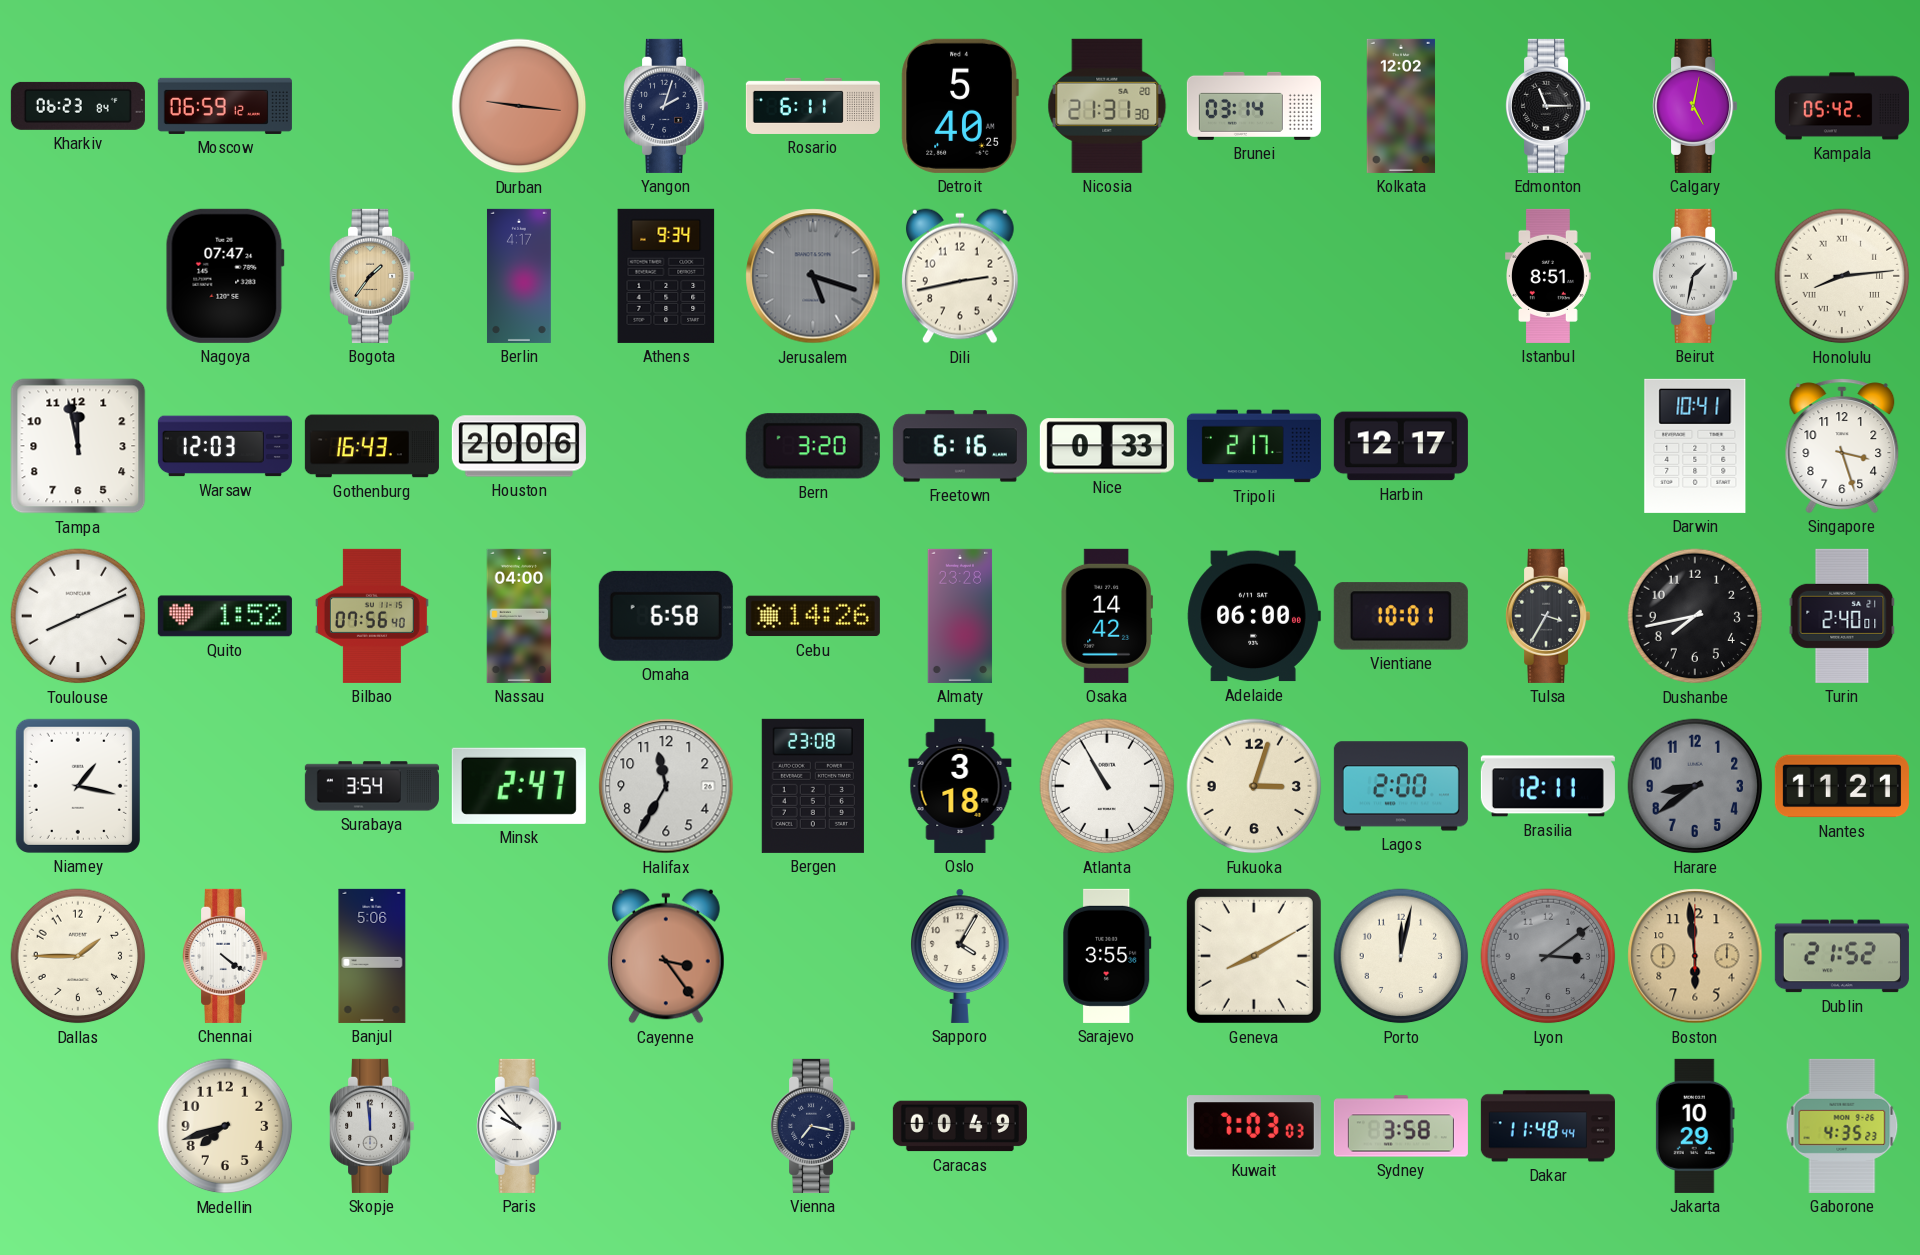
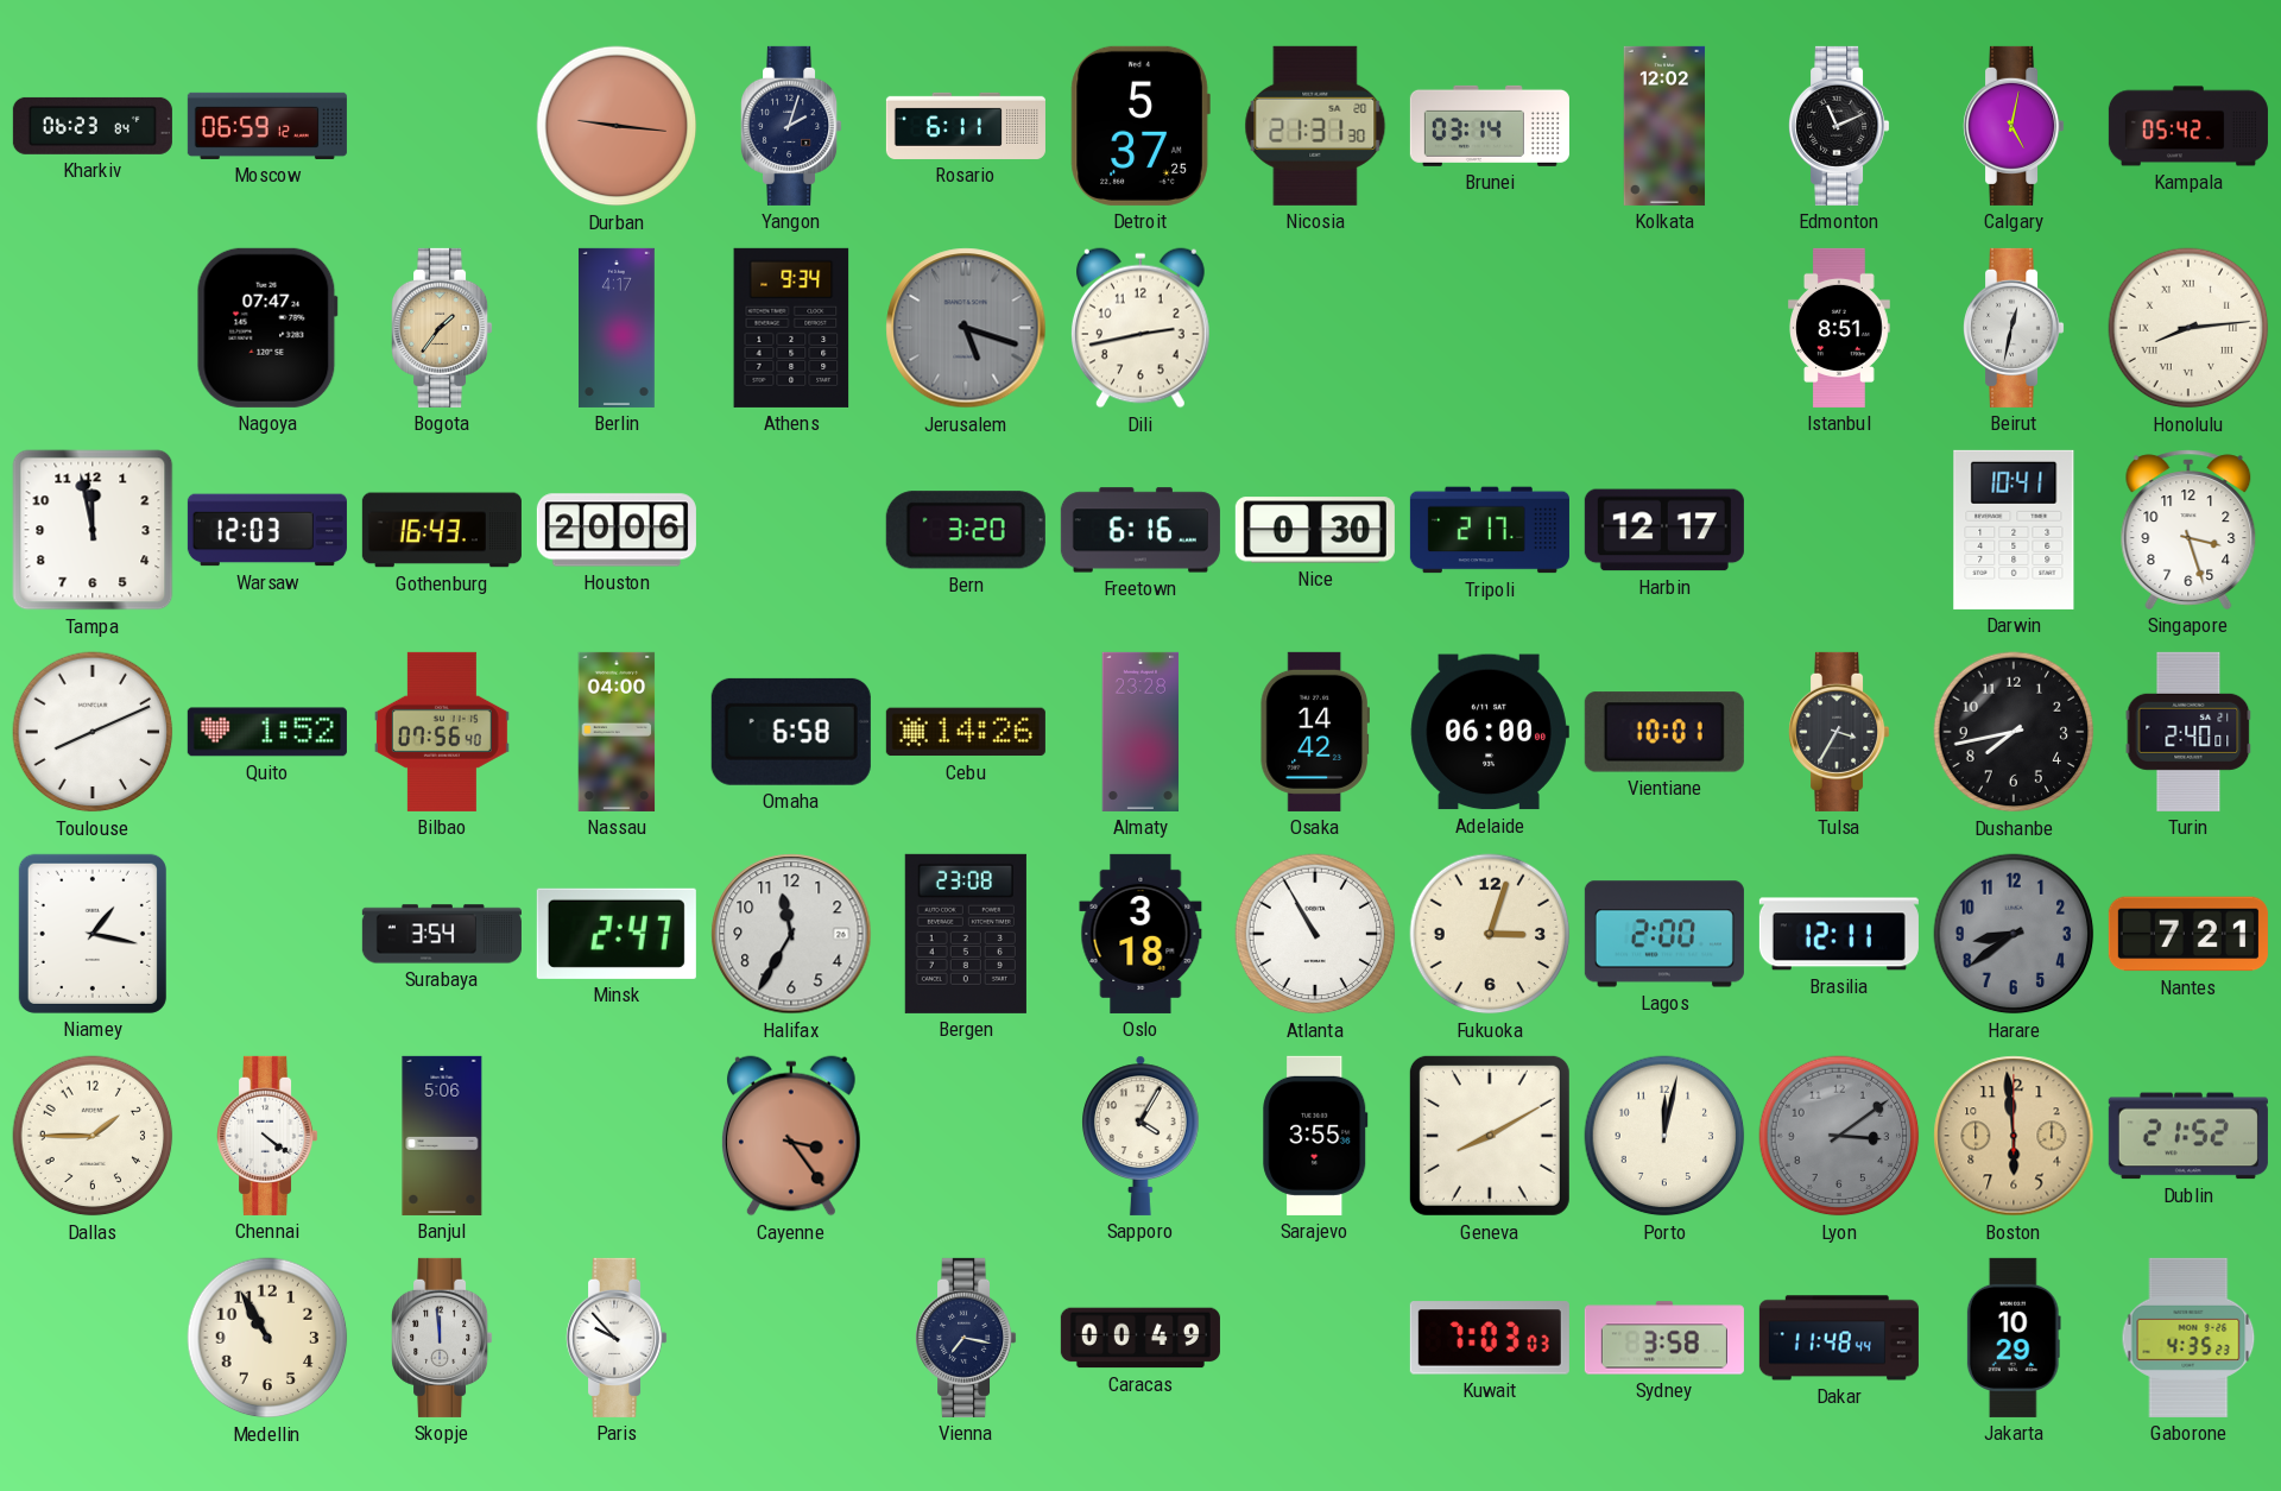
Detroit: 5:40 -> 5:37
Edmonton: 11:15 -> 11:11
Beirut: 1:32 -> 12:32
Nice: 0:33 -> 0:30
Nantes: 11:21 -> 7:21
Medellin: 7:42 -> 10:55
